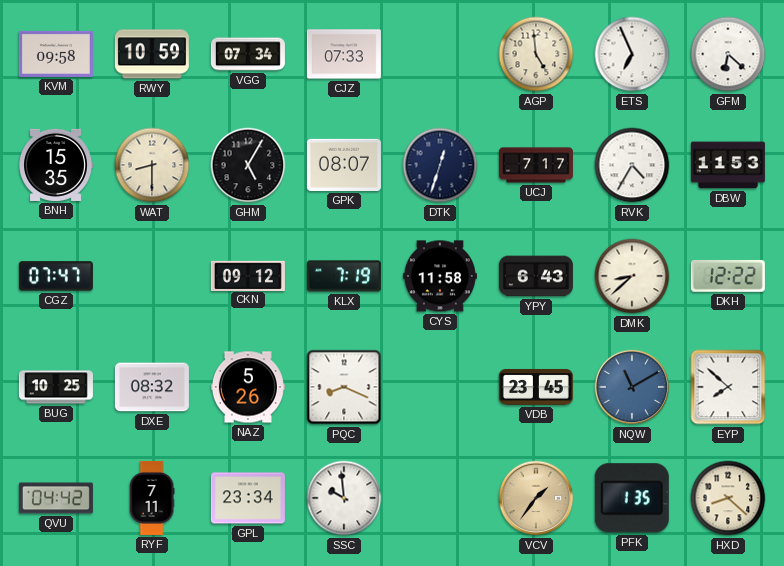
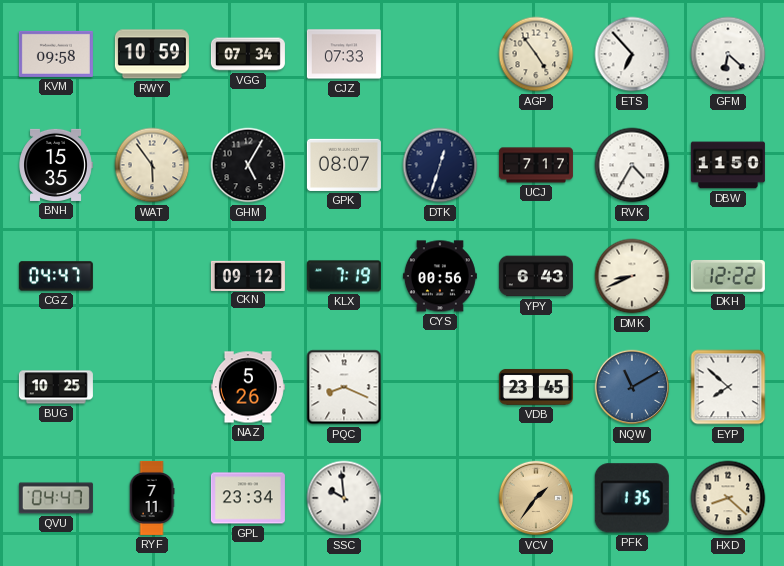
AGP: 4:59 -> 4:54
ETS: 6:56 -> 6:53
WAT: 8:30 -> 5:54
DBW: 11:53 -> 11:50
CGZ: 07:47 -> 04:47
CYS: 11:58 -> 00:56
DMK: 8:38 -> 8:41
DXE: 08:32 -> none
QVU: 04:42 -> 04:47
